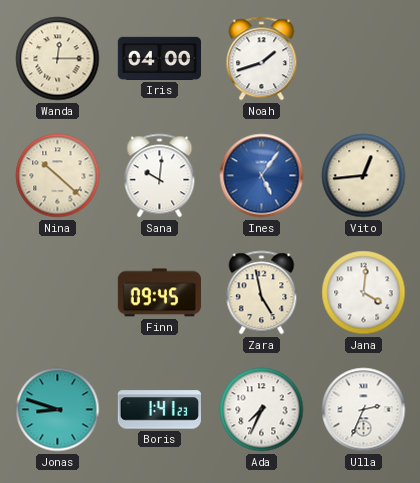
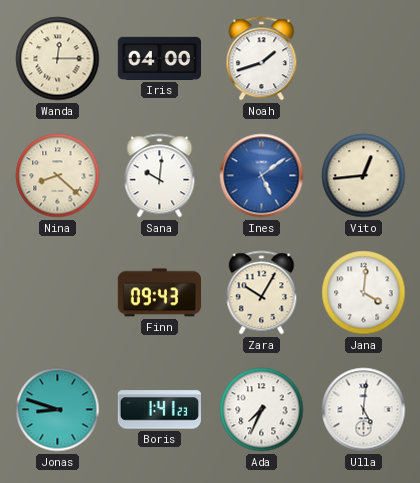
Nina: 10:22 -> 8:22
Ines: 5:06 -> 5:09
Finn: 09:45 -> 09:43
Zara: 4:58 -> 10:05
Ulla: 2:34 -> 5:01
